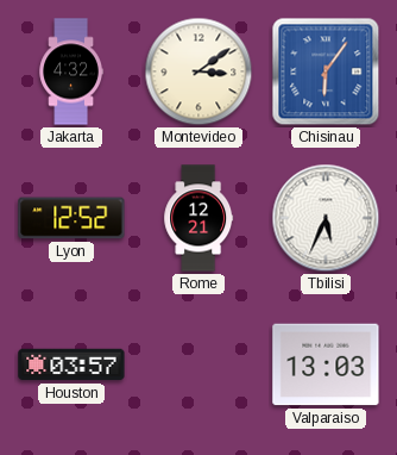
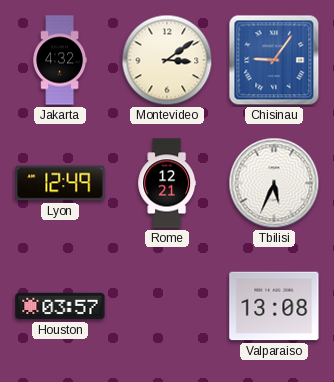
Chisinau: 6:06 -> 9:06
Lyon: 12:52 -> 12:49
Valparaiso: 13:03 -> 13:08
